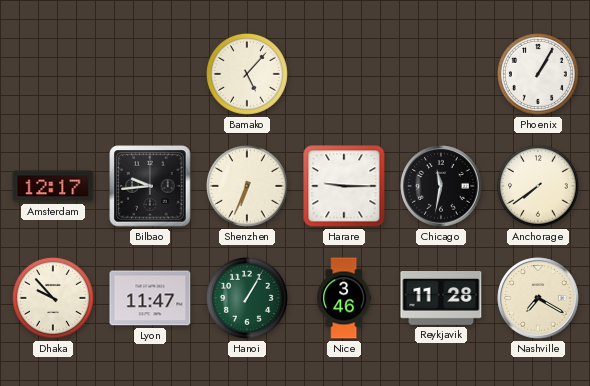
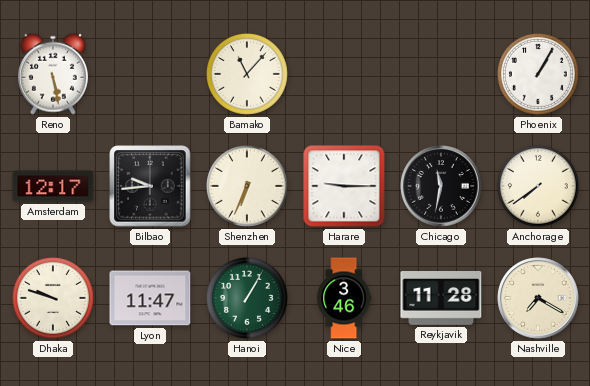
Reno: none -> 5:28
Bamako: 5:07 -> 11:07
Dhaka: 9:53 -> 9:48
